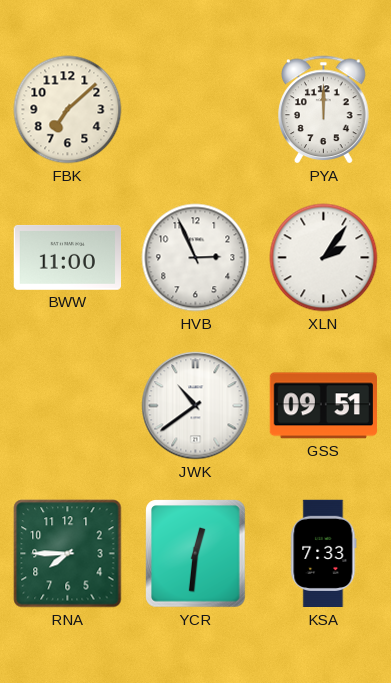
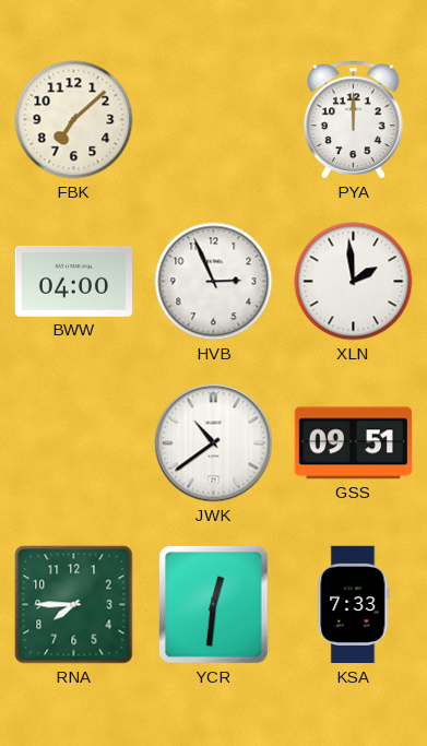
BWW: 11:00 -> 04:00
XLN: 2:06 -> 1:59
